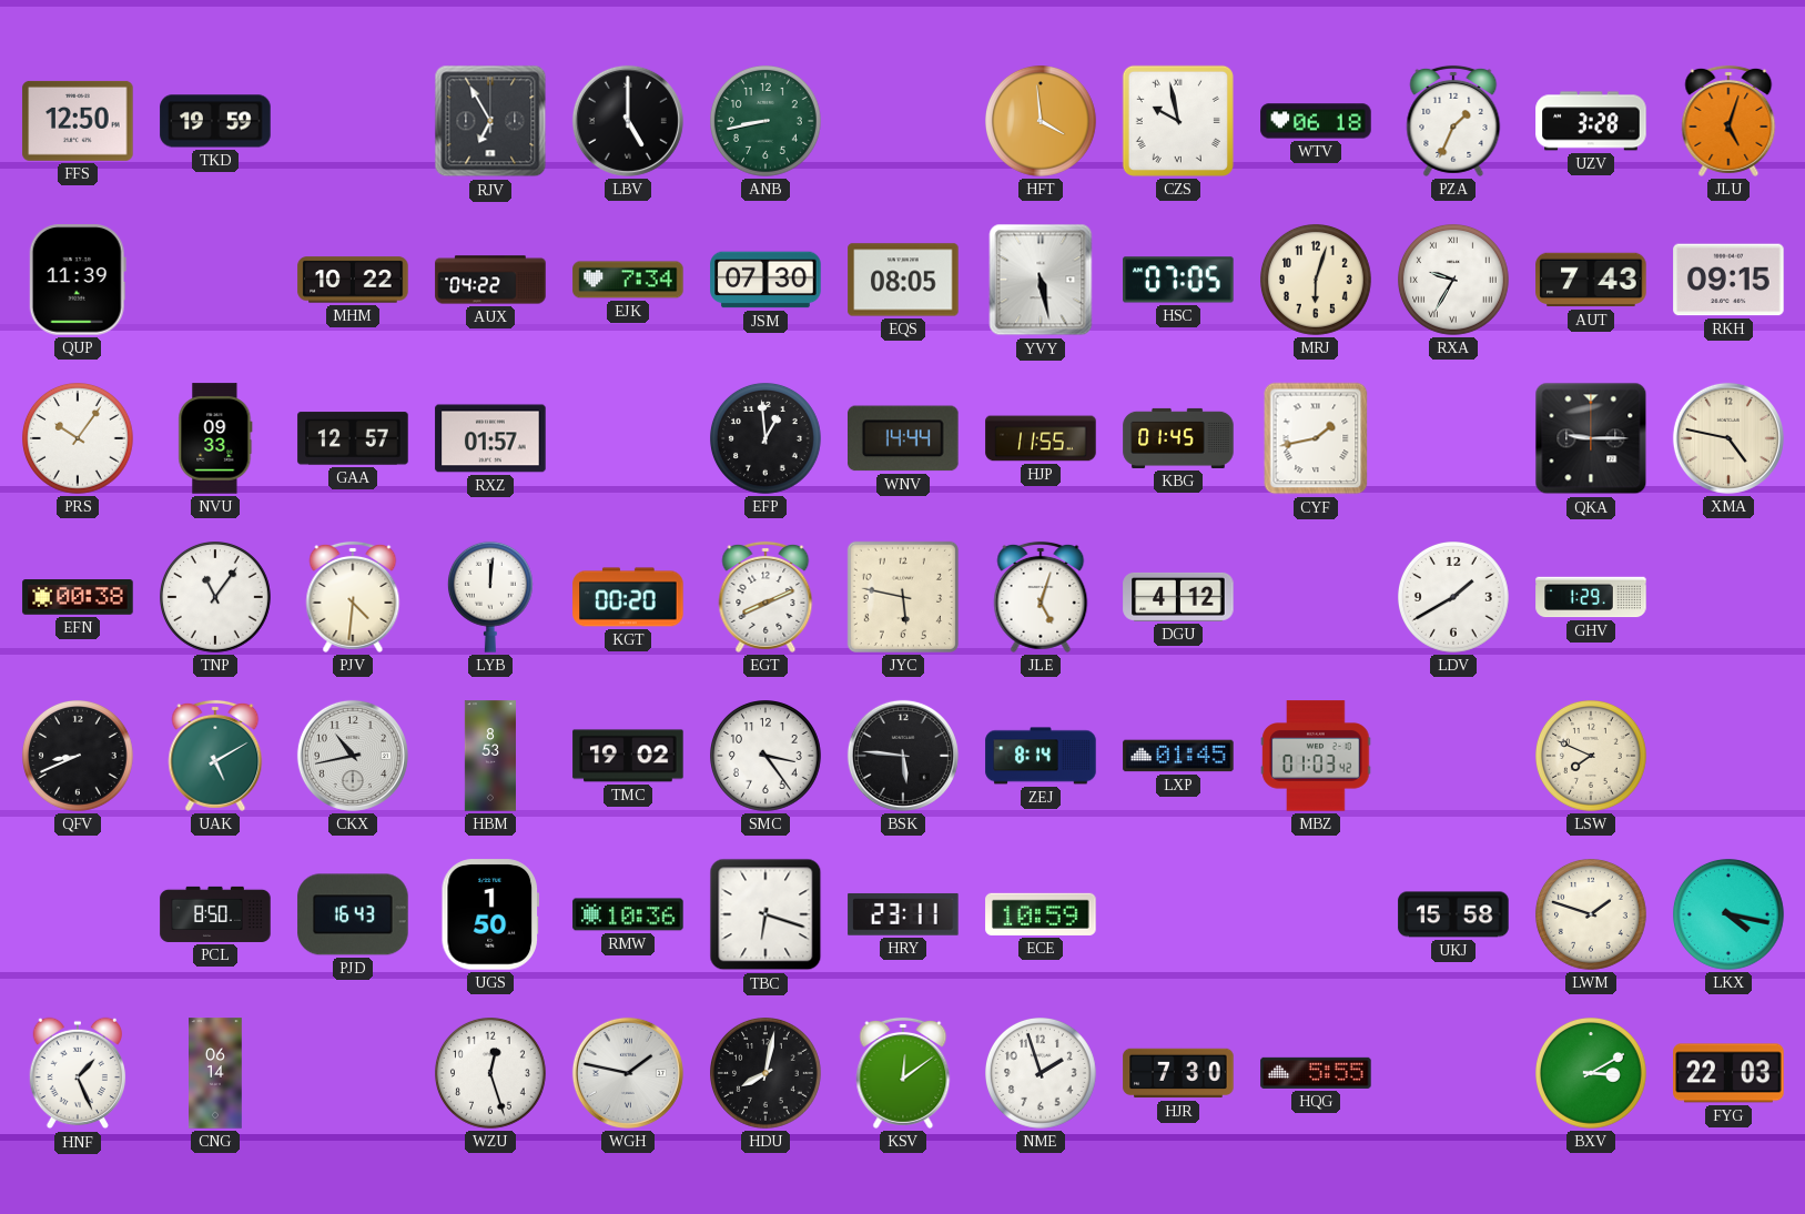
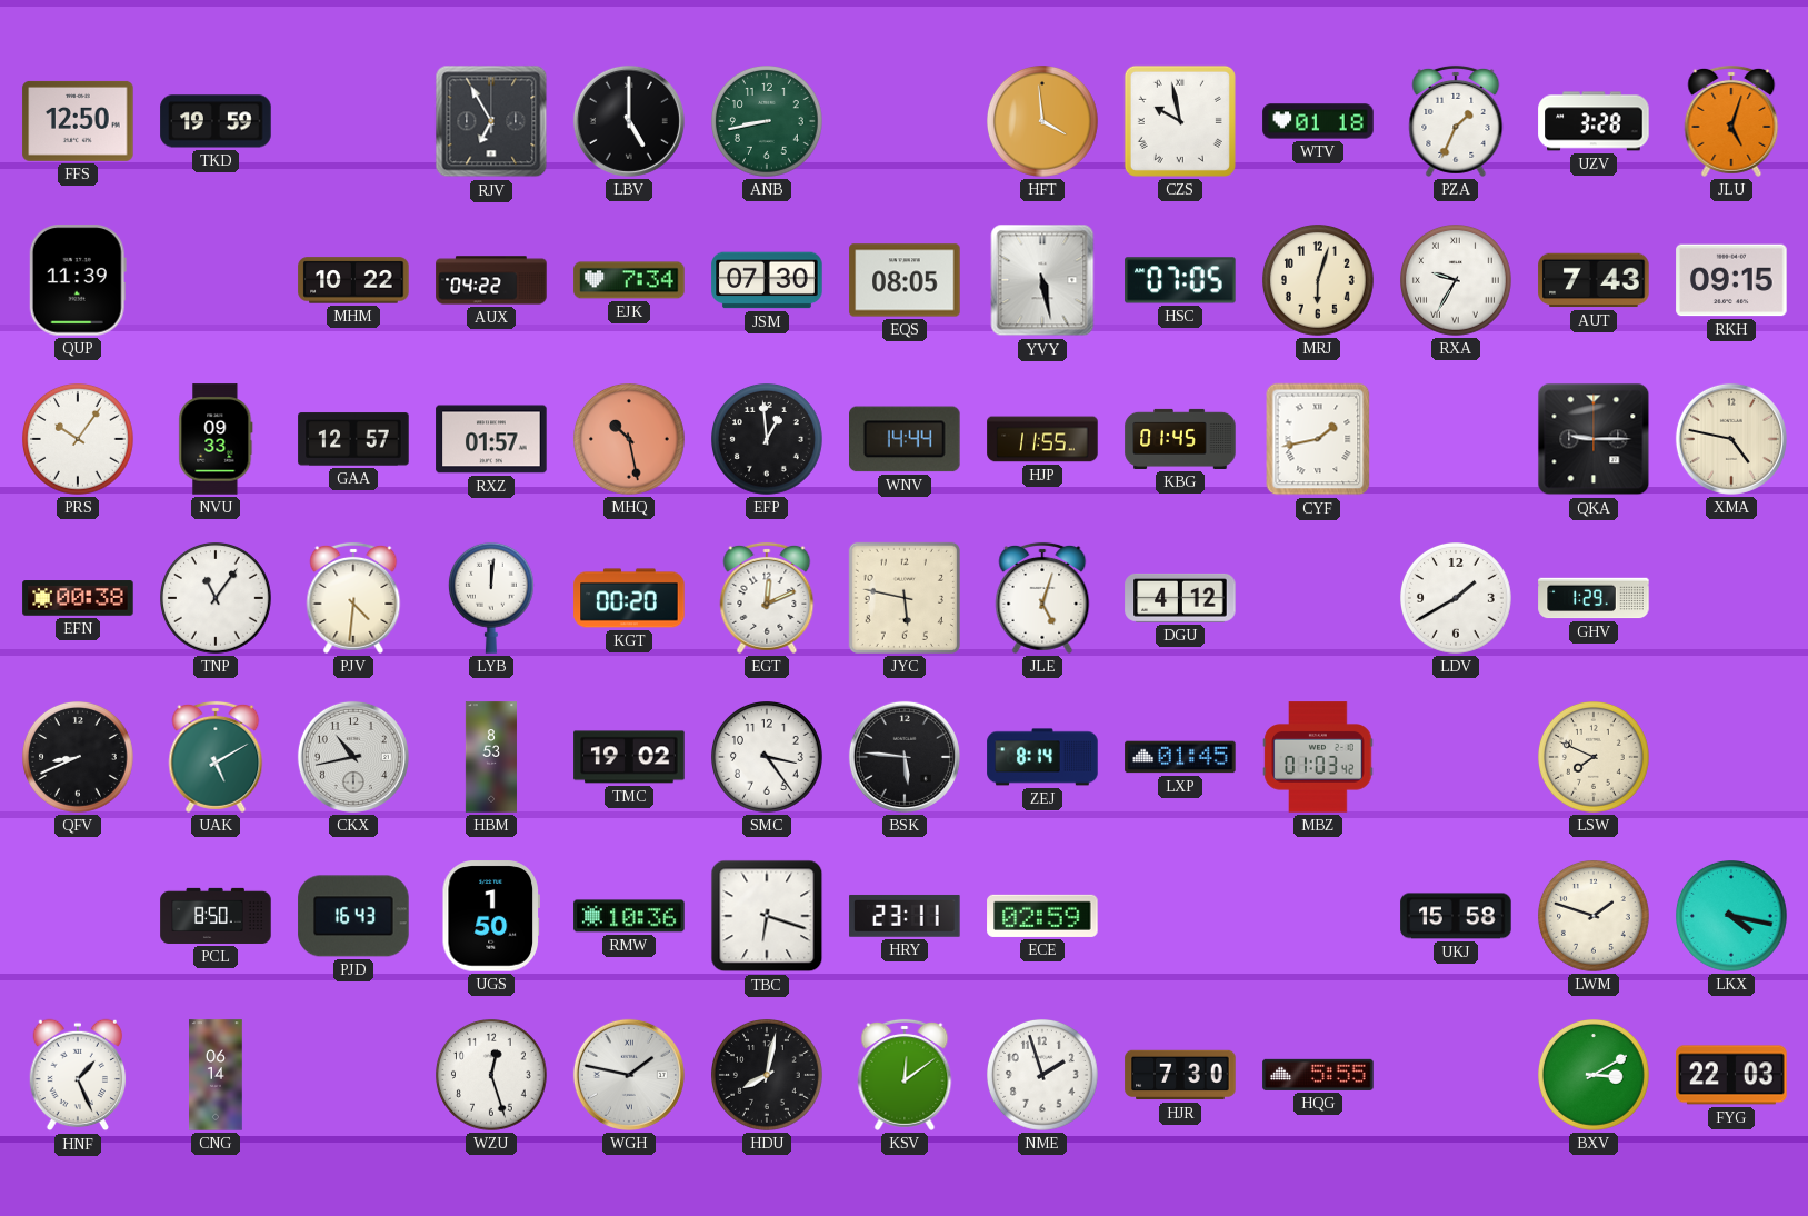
WTV: 06:18 -> 01:18
MHQ: none -> 10:28
EGT: 8:11 -> 12:11
ECE: 10:59 -> 02:59
